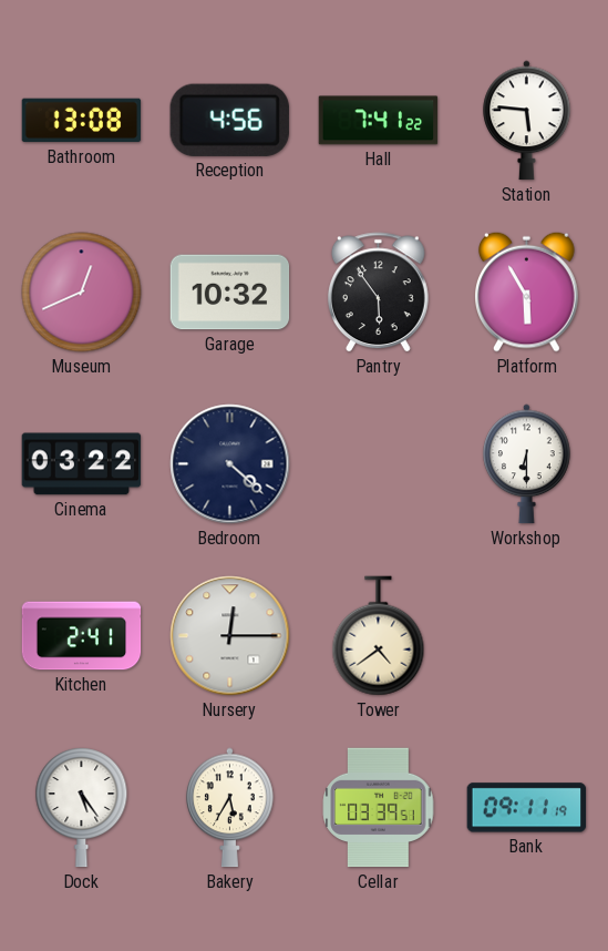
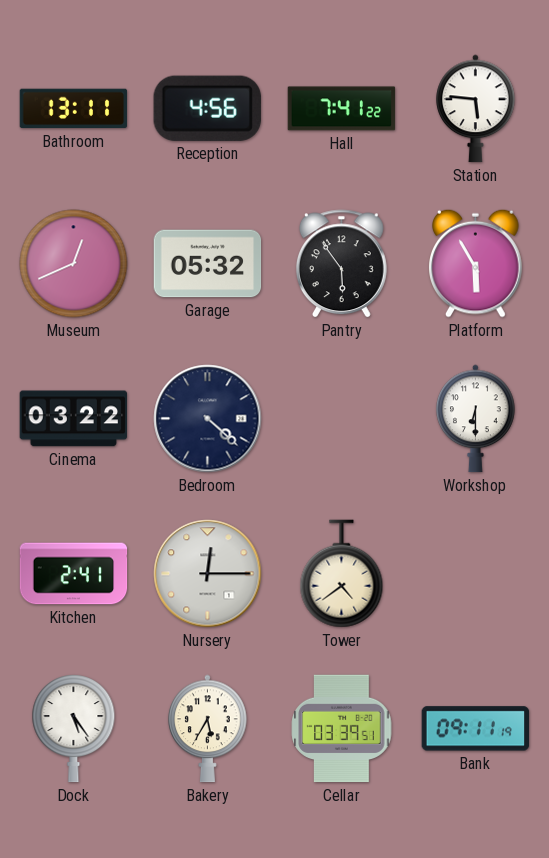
Bathroom: 13:08 -> 13:11
Garage: 10:32 -> 05:32
